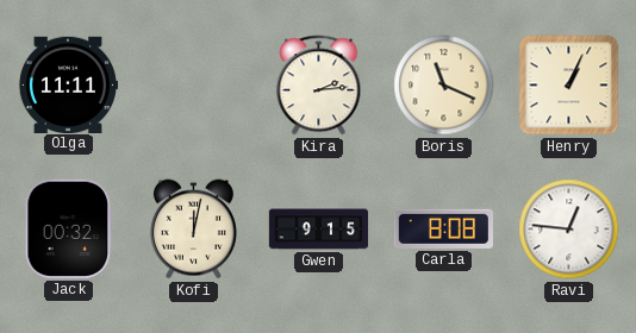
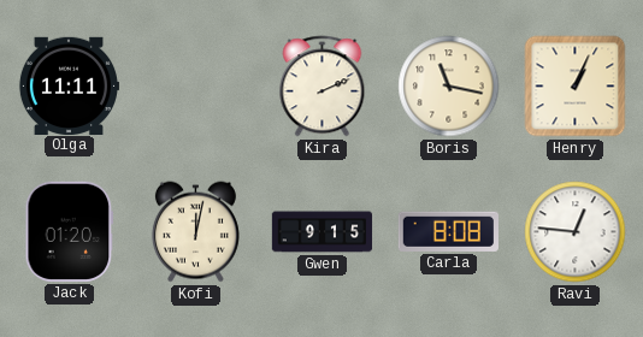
Kira: 2:14 -> 2:11
Boris: 11:19 -> 11:17
Jack: 00:32 -> 01:20
